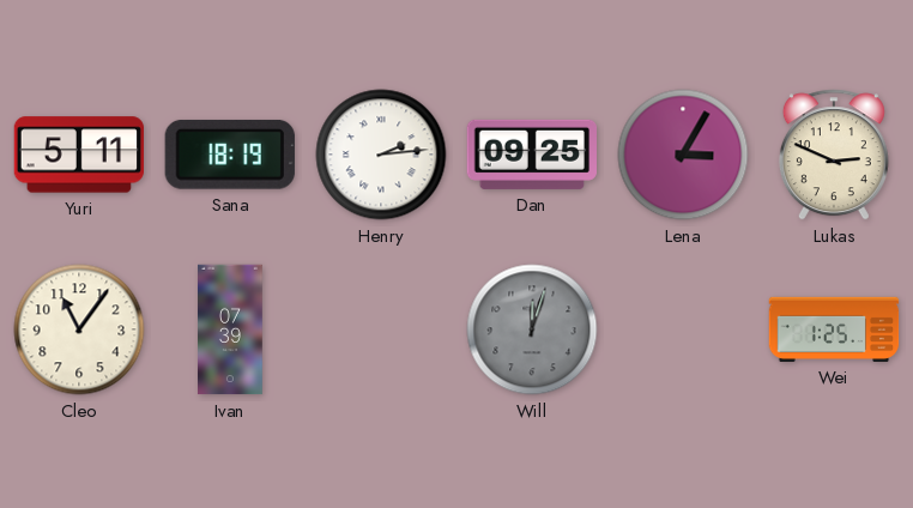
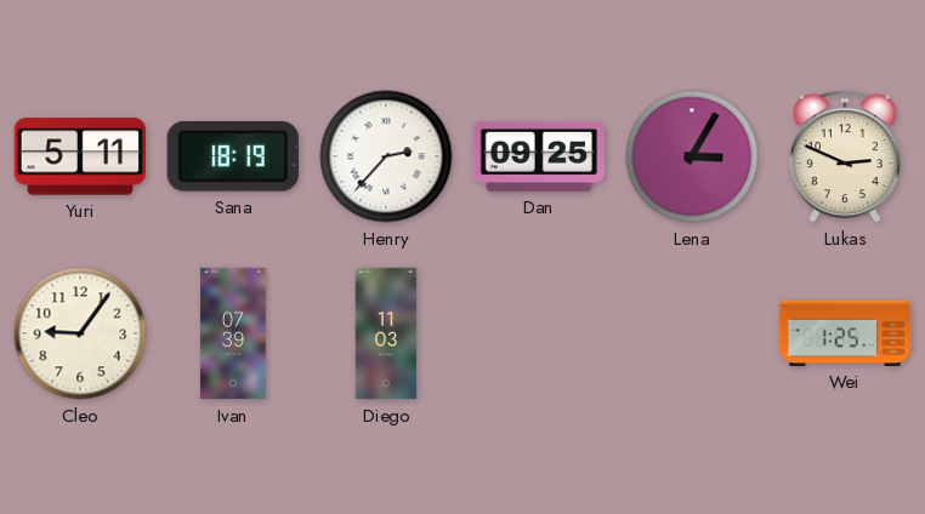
Henry: 2:14 -> 2:37
Cleo: 11:06 -> 9:06
Diego: none -> 11:03
Will: 12:03 -> none
